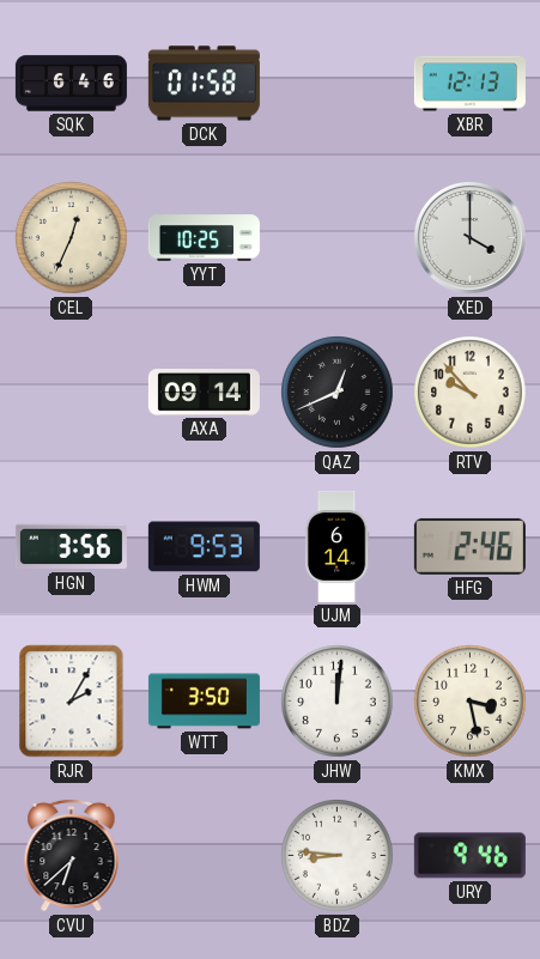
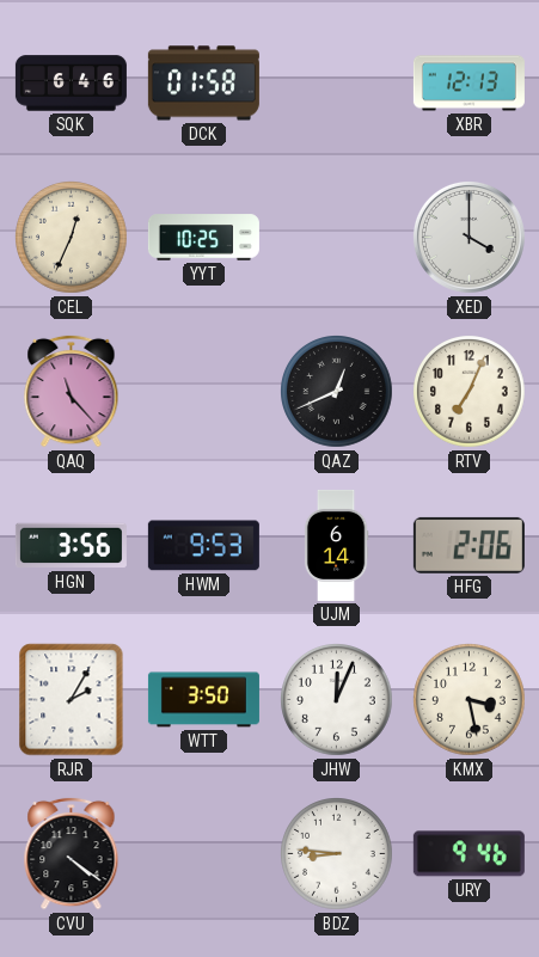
QAQ: none -> 11:23
AXA: 09:14 -> none
RTV: 9:53 -> 7:04
HFG: 2:46 -> 2:06
JHW: 12:01 -> 12:04
CVU: 6:38 -> 4:21
